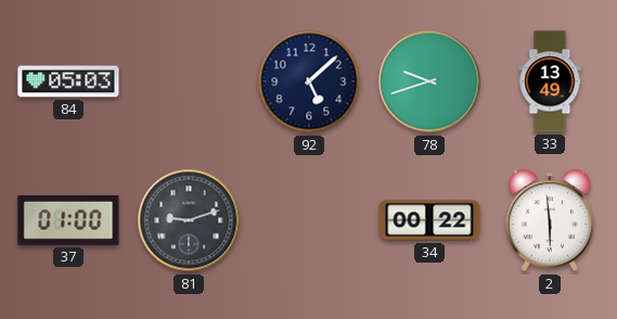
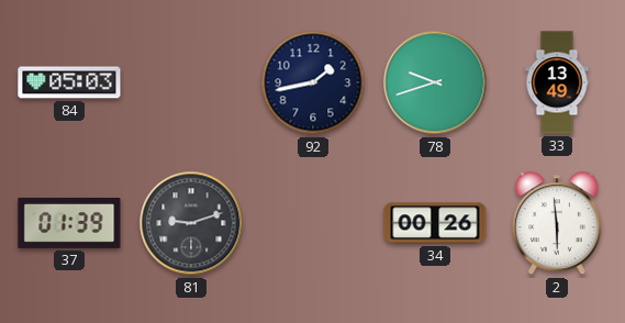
92: 5:08 -> 1:43
37: 01:00 -> 01:39
34: 00:22 -> 00:26
